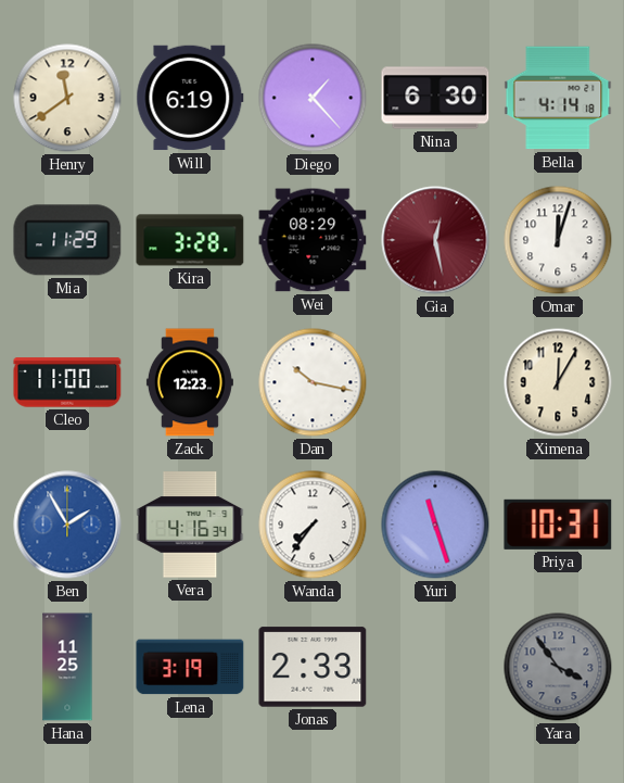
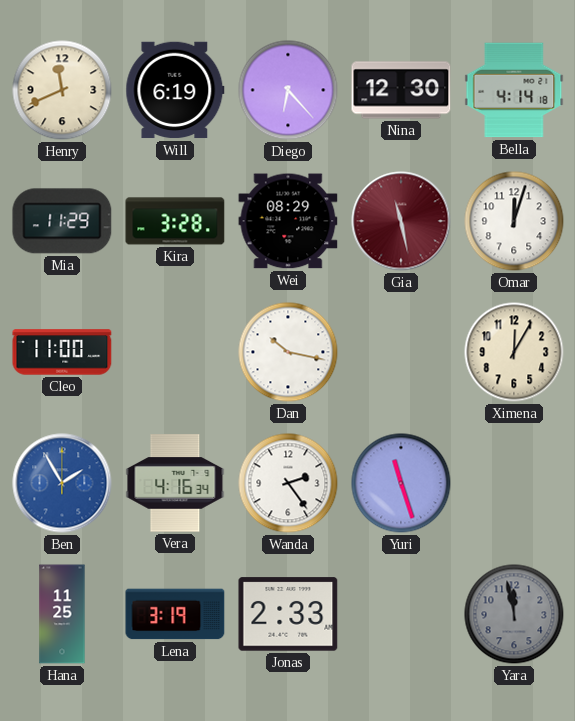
Henry: 11:39 -> 11:41
Diego: 1:23 -> 6:23
Nina: 6:30 -> 12:30
Gia: 12:28 -> 11:28
Zack: 12:23 -> none
Wanda: 7:36 -> 2:24
Priya: 10:31 -> none
Yara: 3:54 -> 11:58
